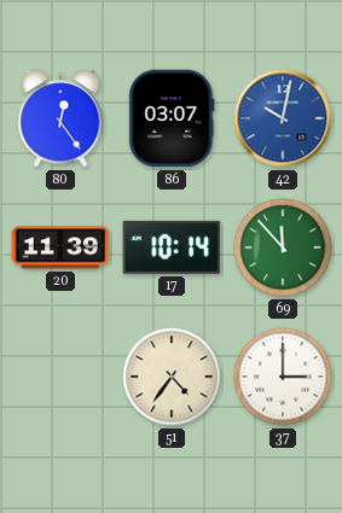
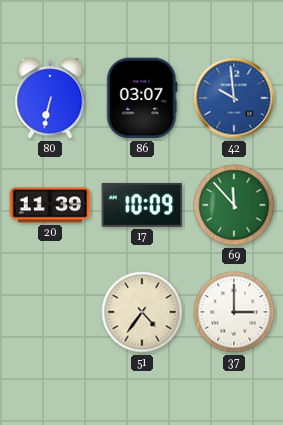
80: 12:24 -> 6:32
42: 10:02 -> 9:59
17: 10:14 -> 10:09
